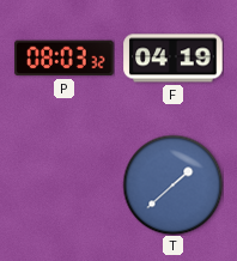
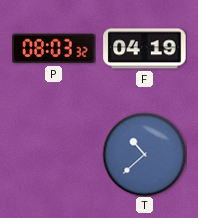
T: 1:38 -> 10:38
